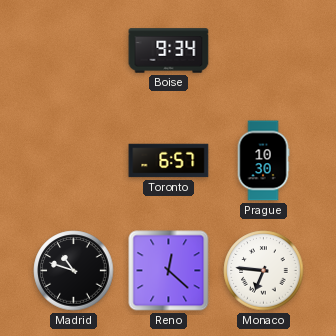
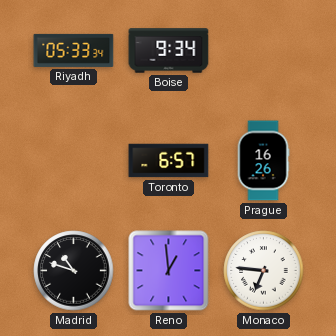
Riyadh: none -> 05:33
Prague: 10:30 -> 16:26
Reno: 12:22 -> 12:59
